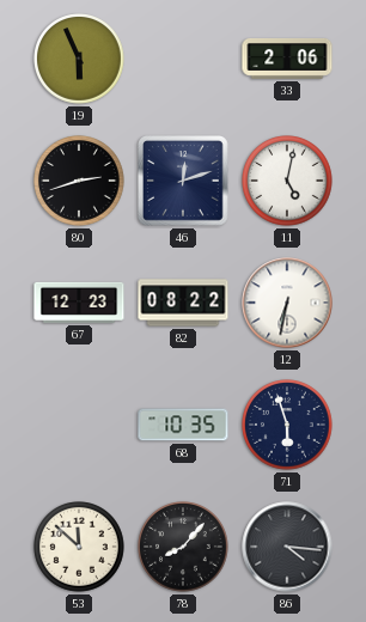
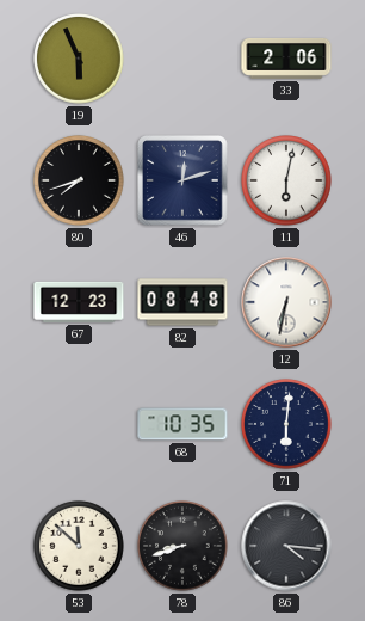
80: 2:42 -> 7:42
11: 5:02 -> 6:02
82: 08:22 -> 08:48
71: 5:57 -> 6:01
78: 8:07 -> 8:42
